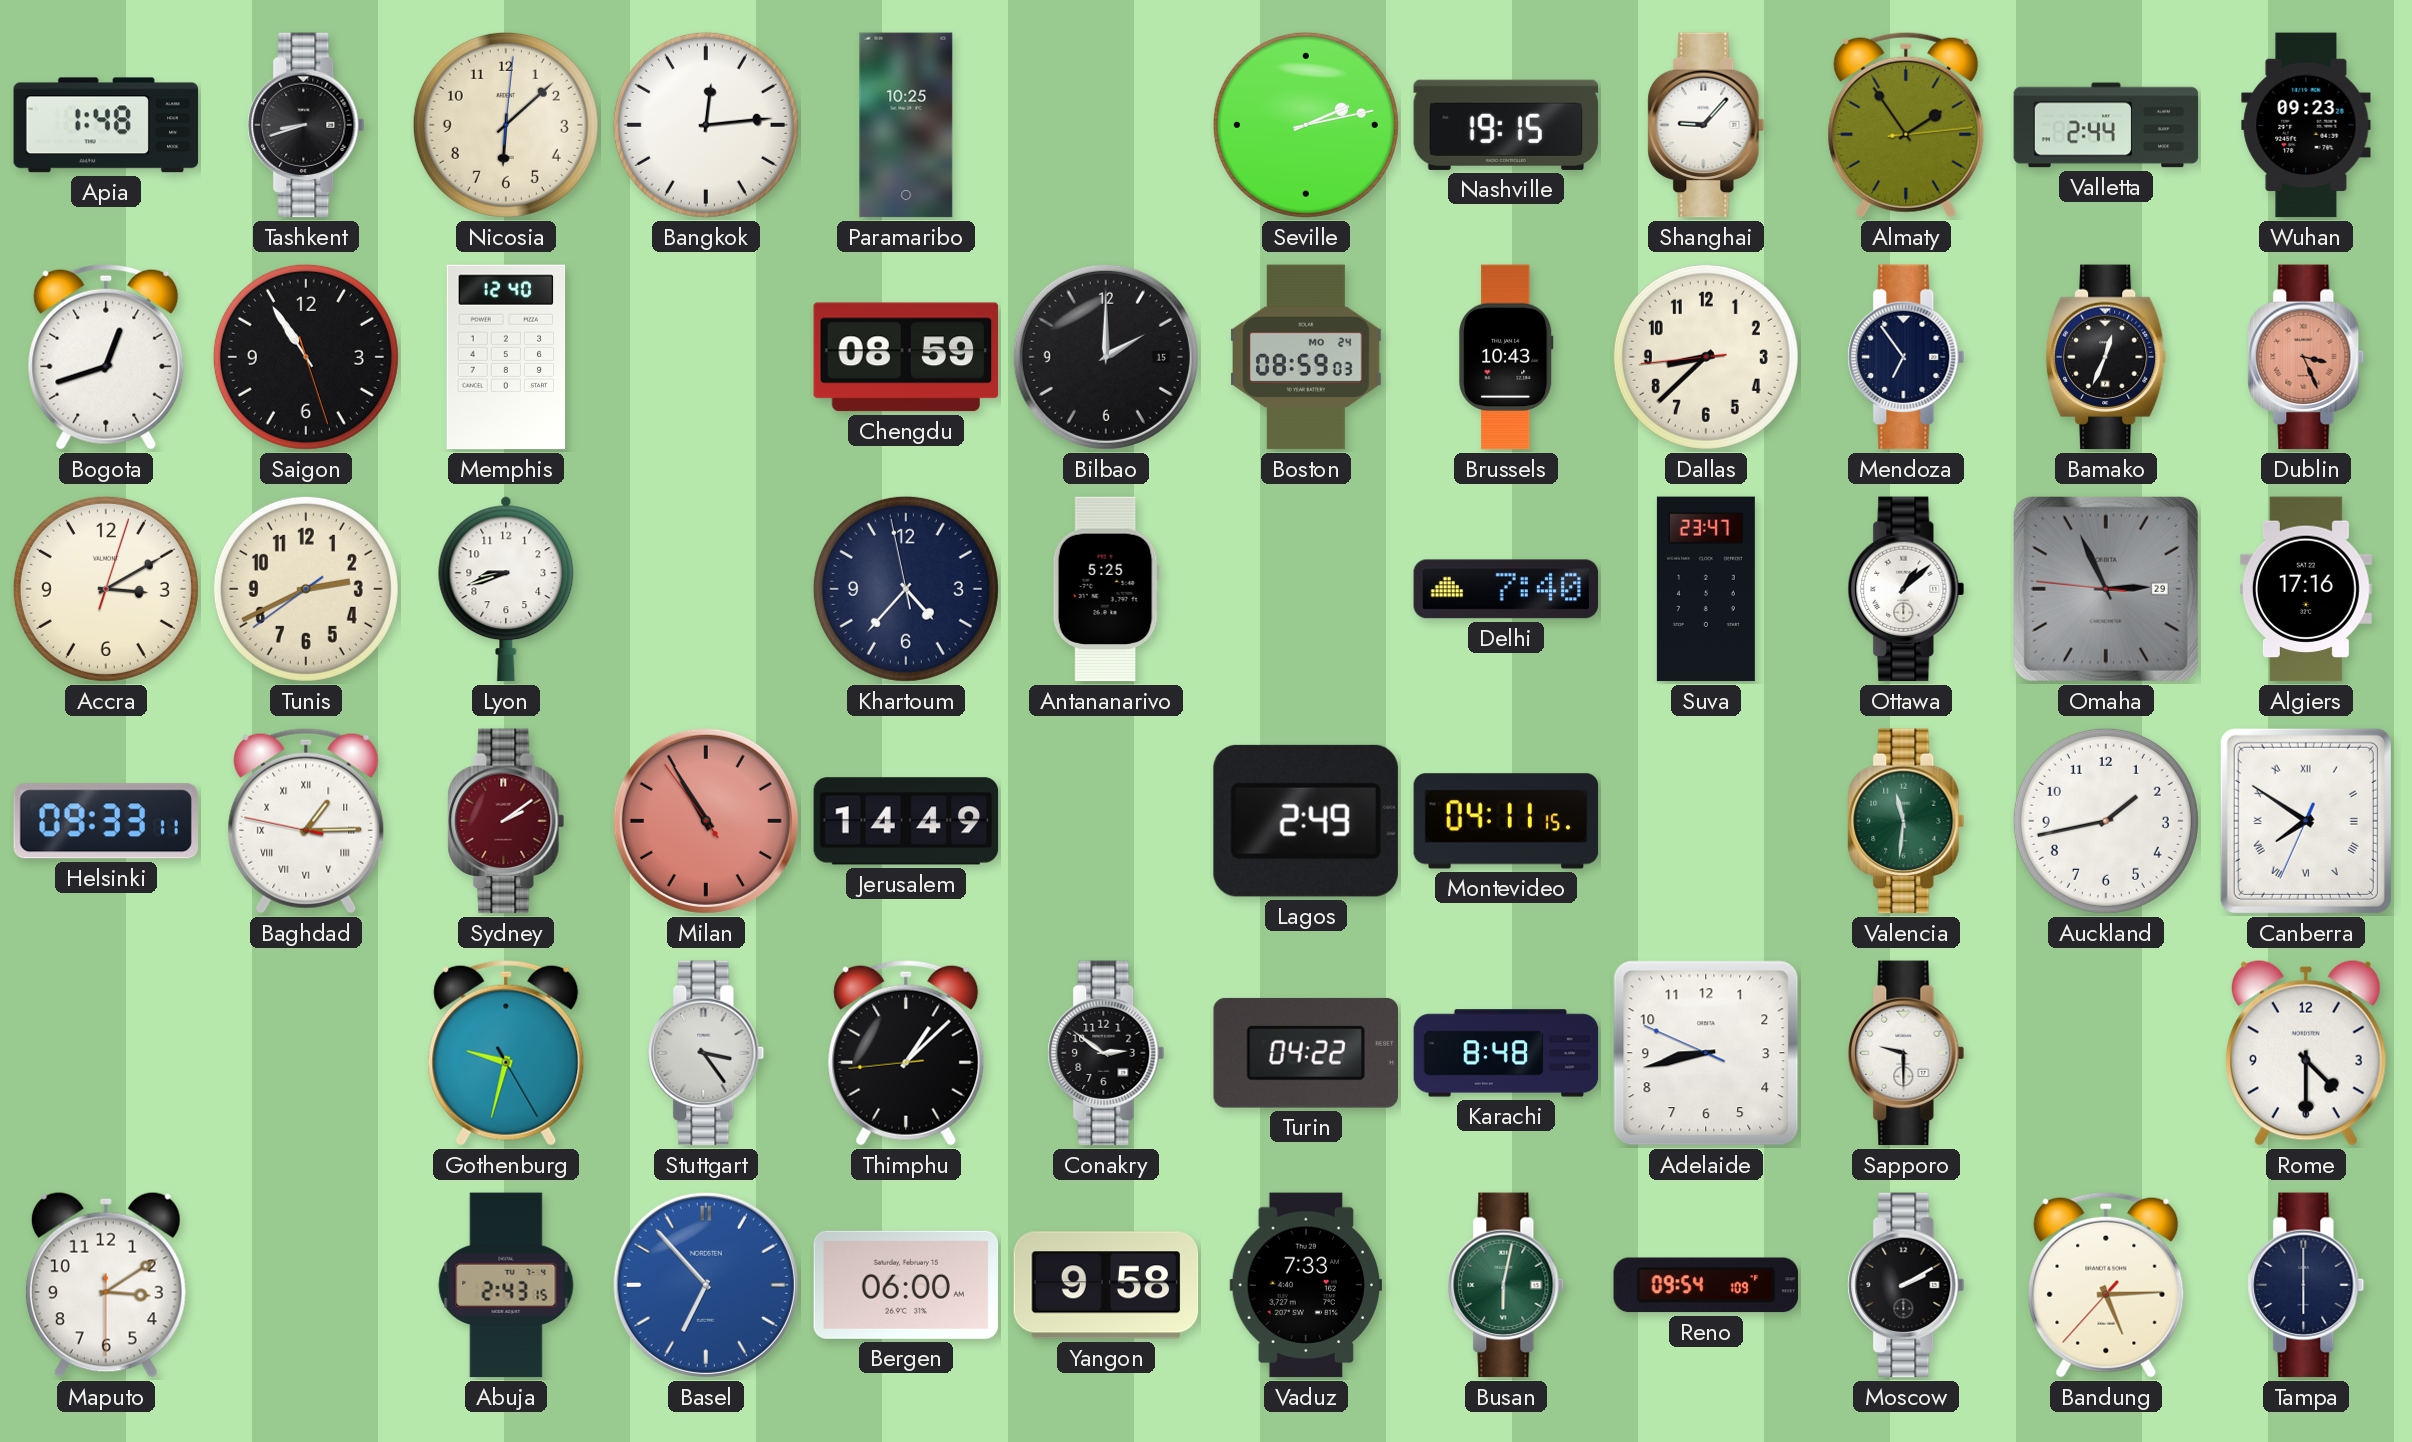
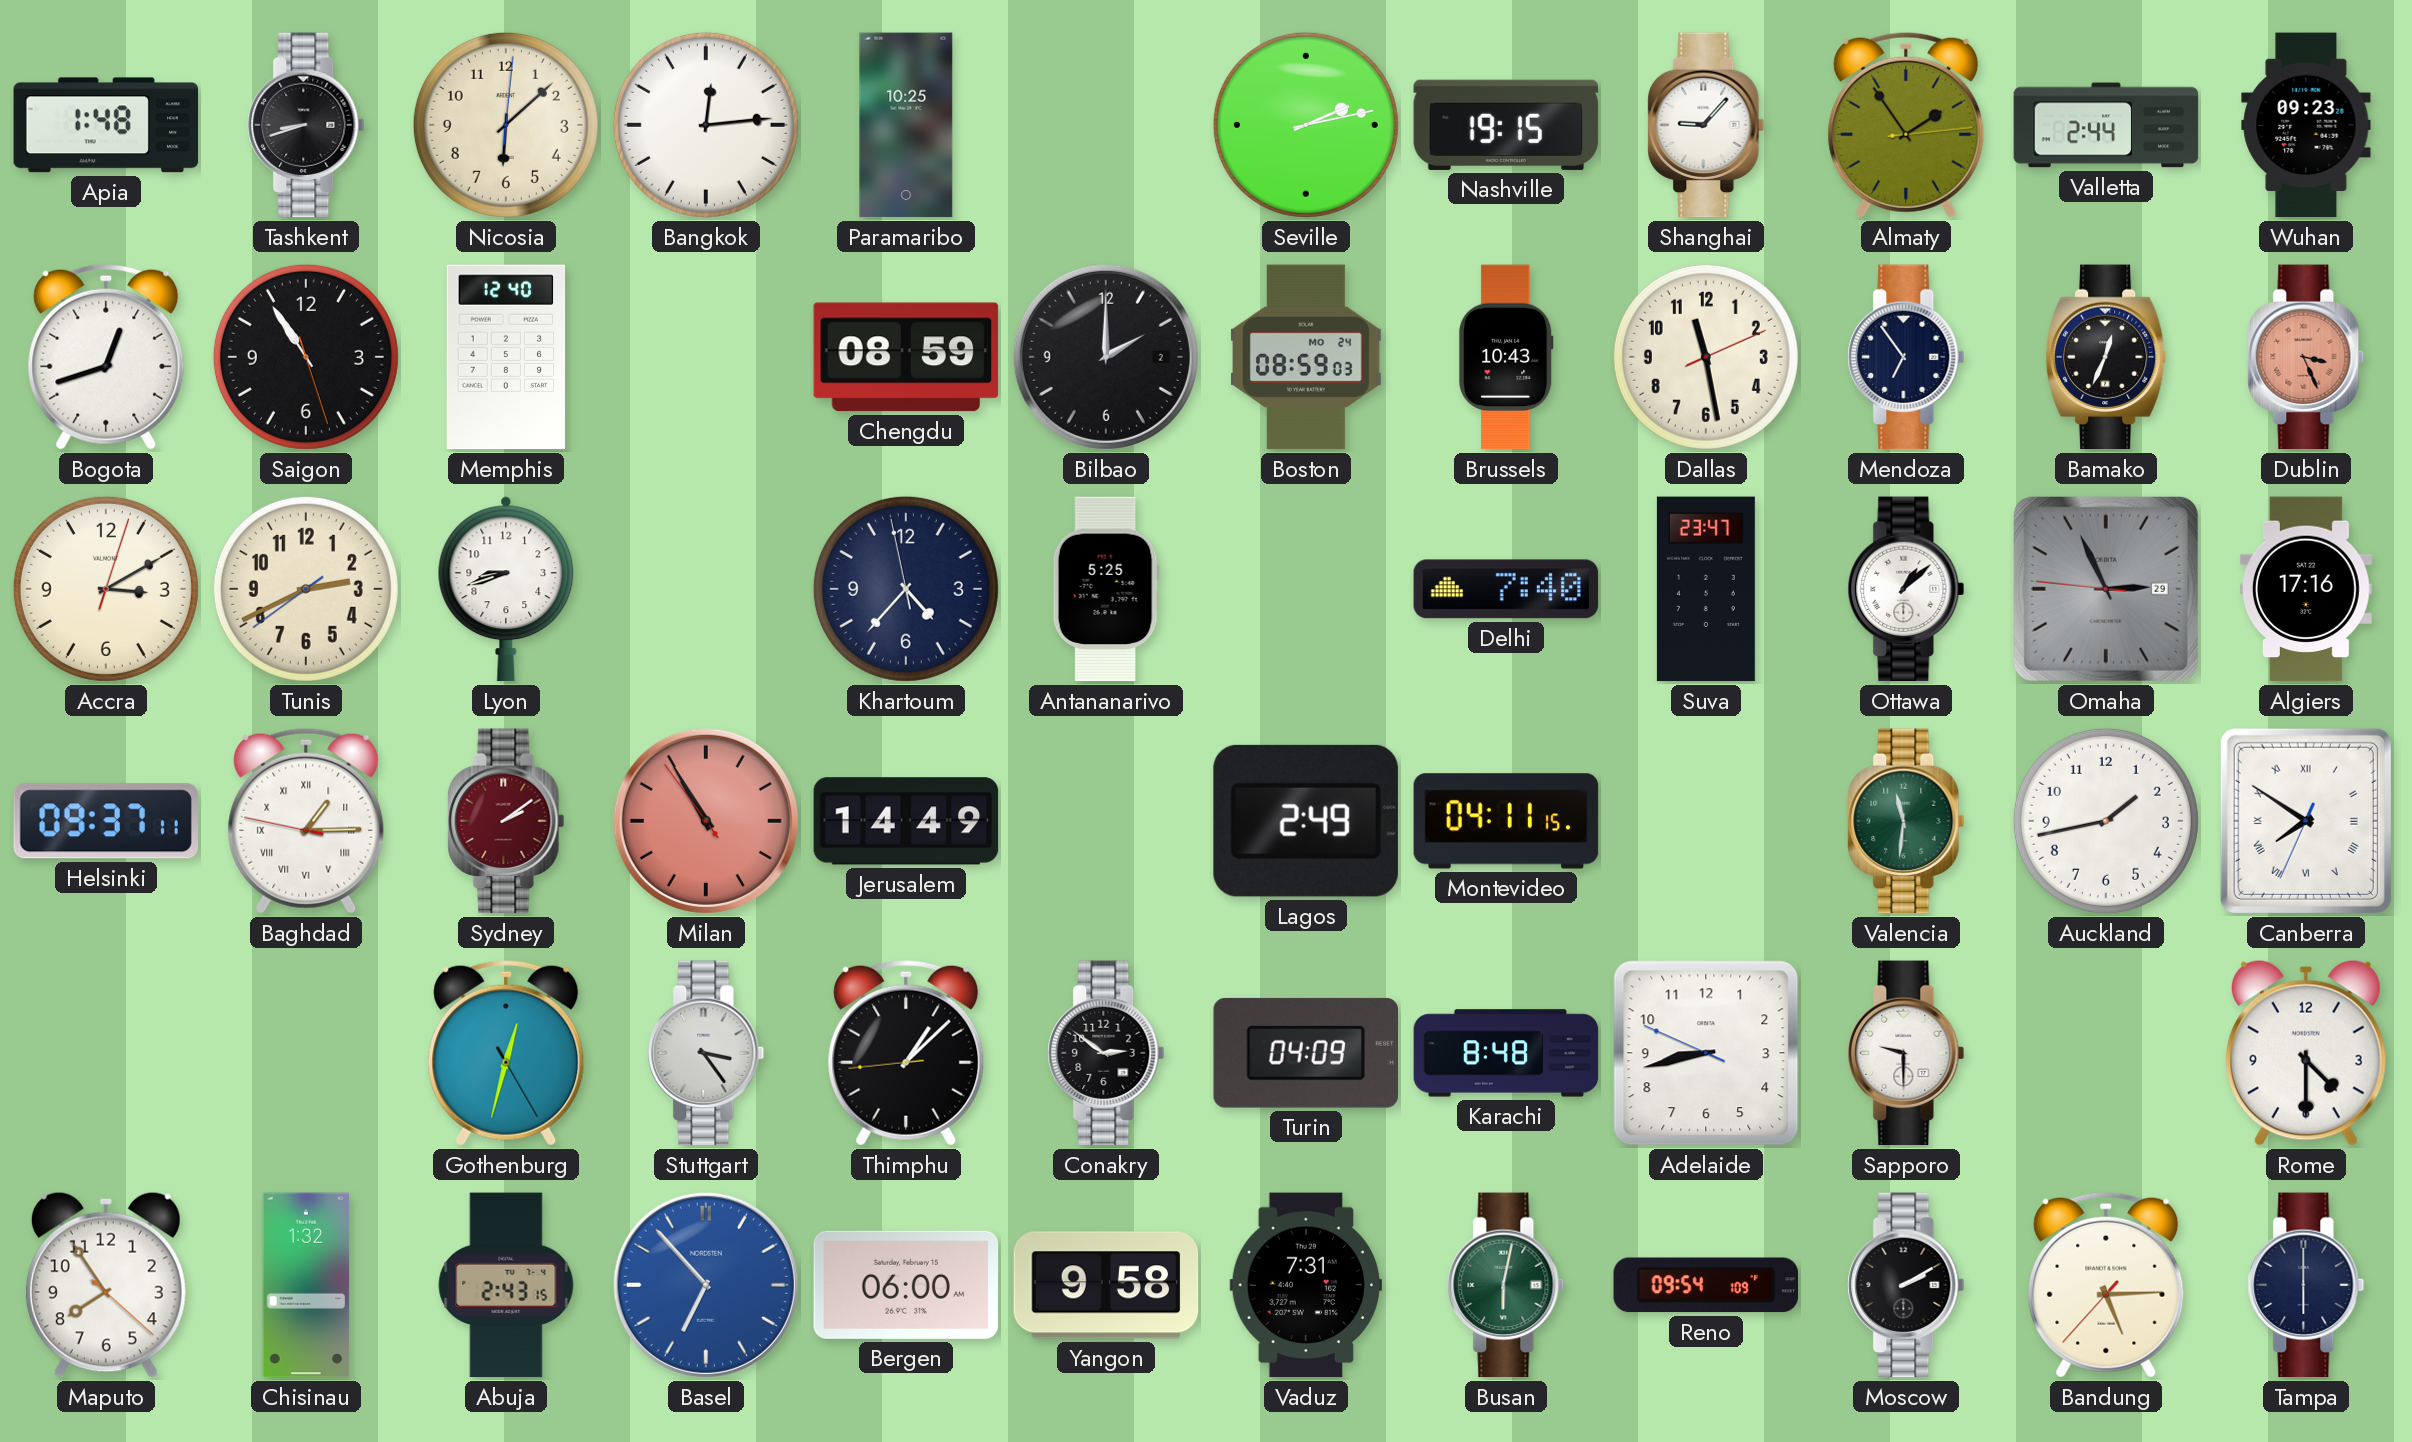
Bilbao date: 15 -> 2
Dallas: 8:37 -> 11:28
Helsinki: 09:33 -> 09:37
Gothenburg: 9:32 -> 12:32
Turin: 04:22 -> 04:09
Maputo: 3:09 -> 7:54
Chisinau: none -> 1:32
Vaduz: 7:33 -> 7:31
